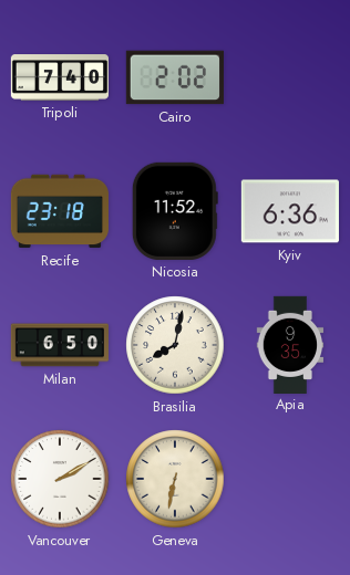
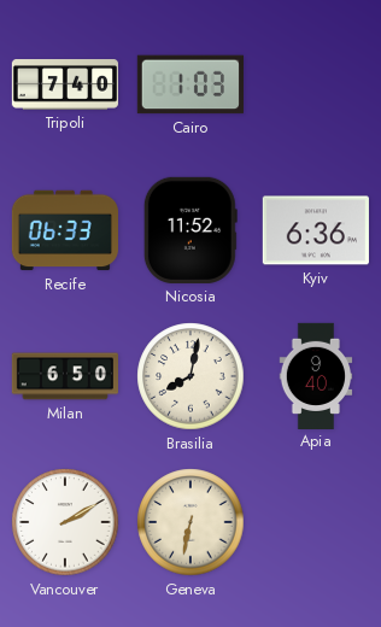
Cairo: 2:02 -> 1:03
Recife: 23:18 -> 06:33
Apia: 9:35 -> 9:40
